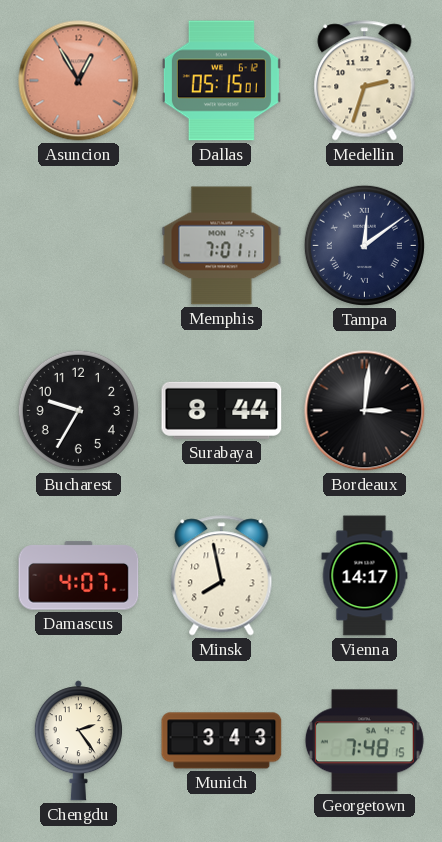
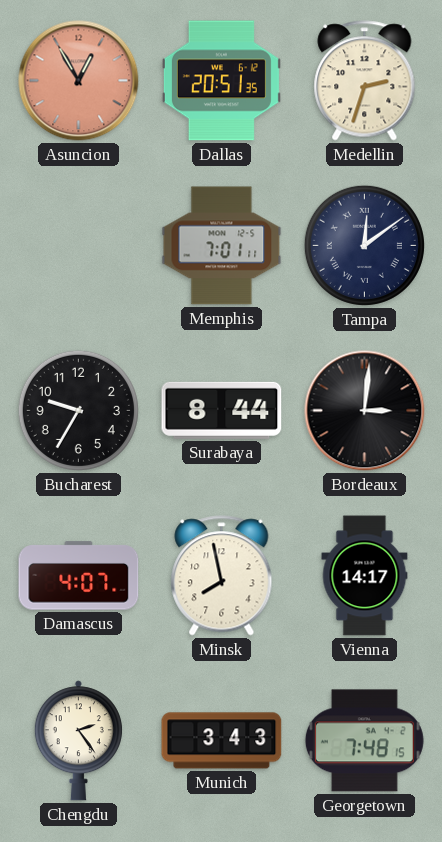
Dallas: 05:15 -> 20:51
